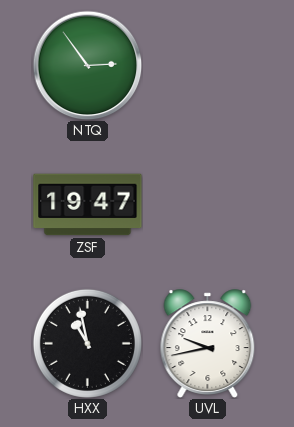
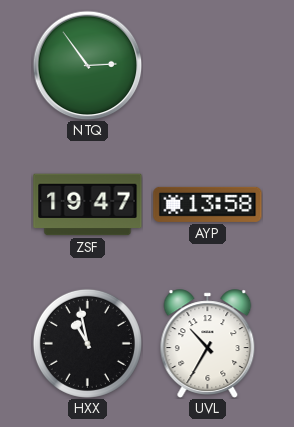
AYP: none -> 13:58
UVL: 9:43 -> 10:35
